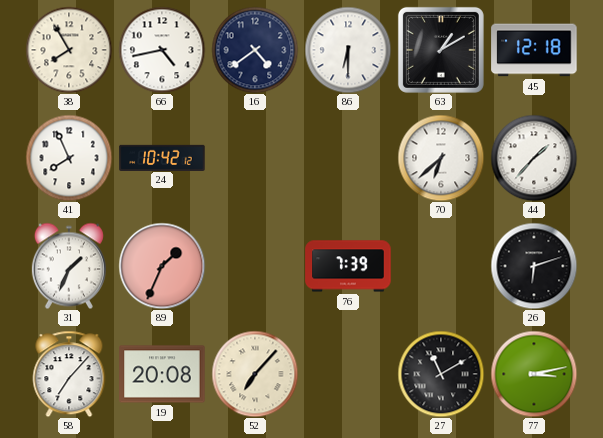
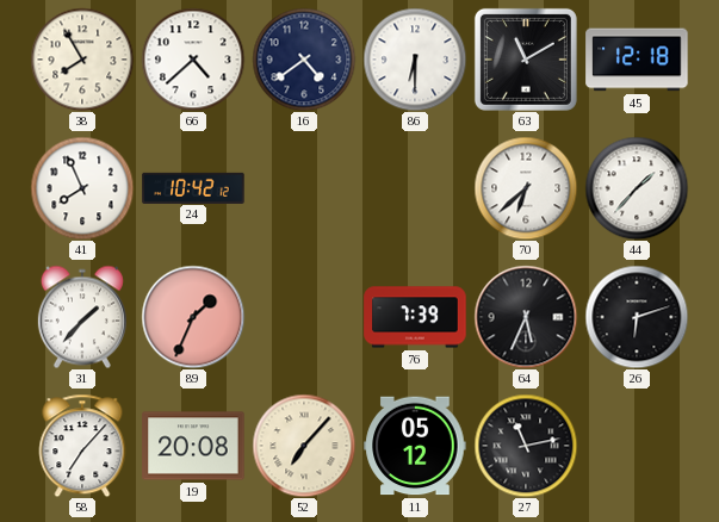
66: 4:43 -> 4:38
63: 1:10 -> 11:10
31: 1:34 -> 1:37
64: none -> 5:34
11: none -> 05:12
27: 11:10 -> 11:13
77: 3:13 -> none
